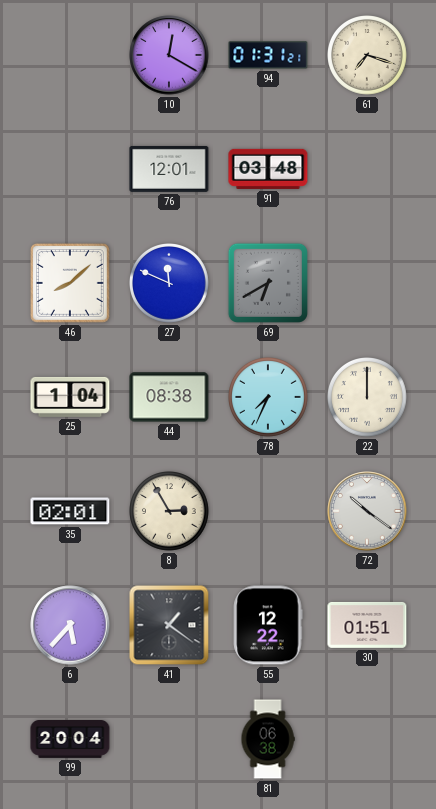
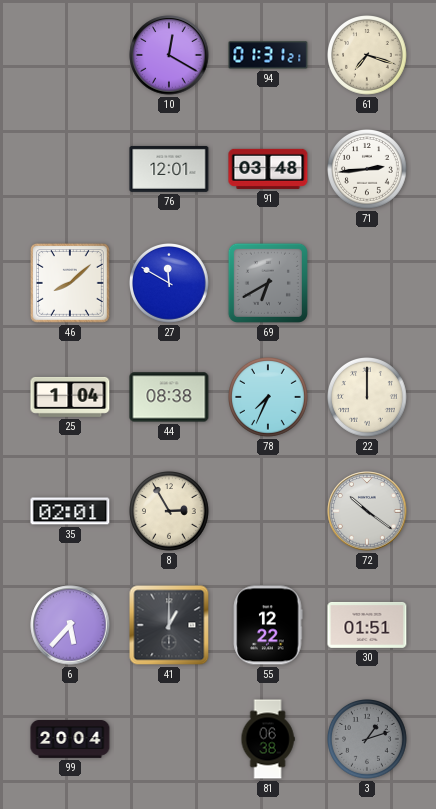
71: none -> 2:44
27: 11:49 -> 11:50
41: 1:21 -> 1:00
3: none -> 1:12
